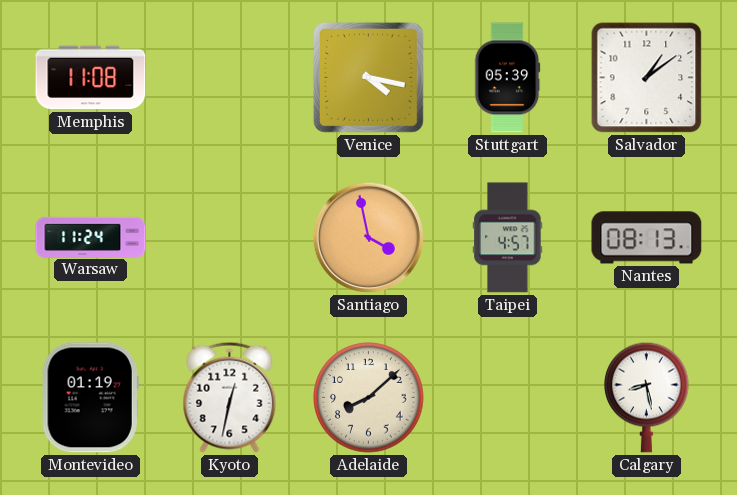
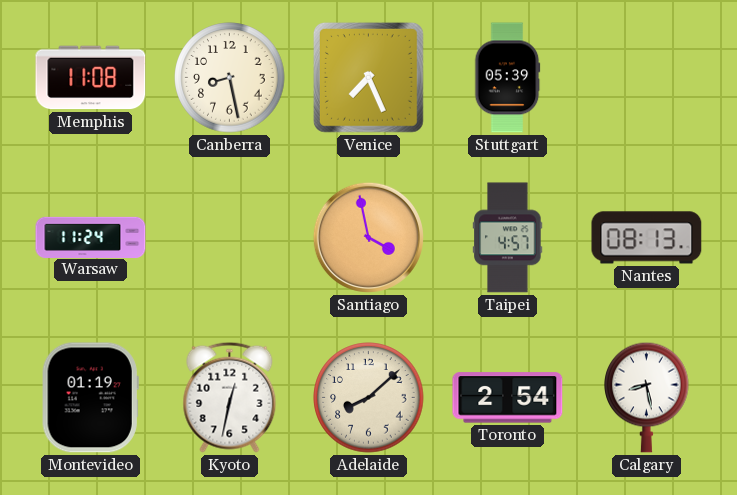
Canberra: none -> 8:28
Venice: 4:17 -> 7:26
Salvador: 1:09 -> none
Toronto: none -> 2:54
